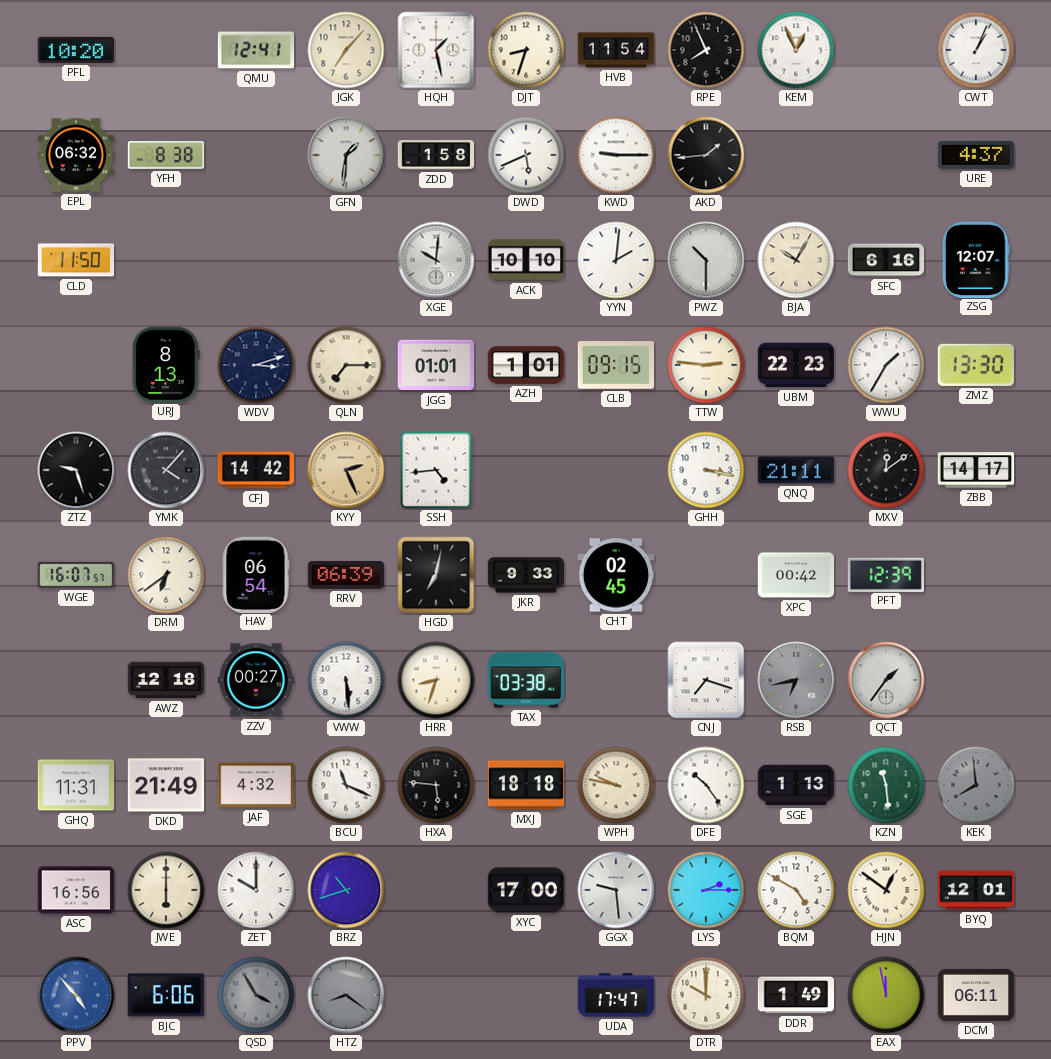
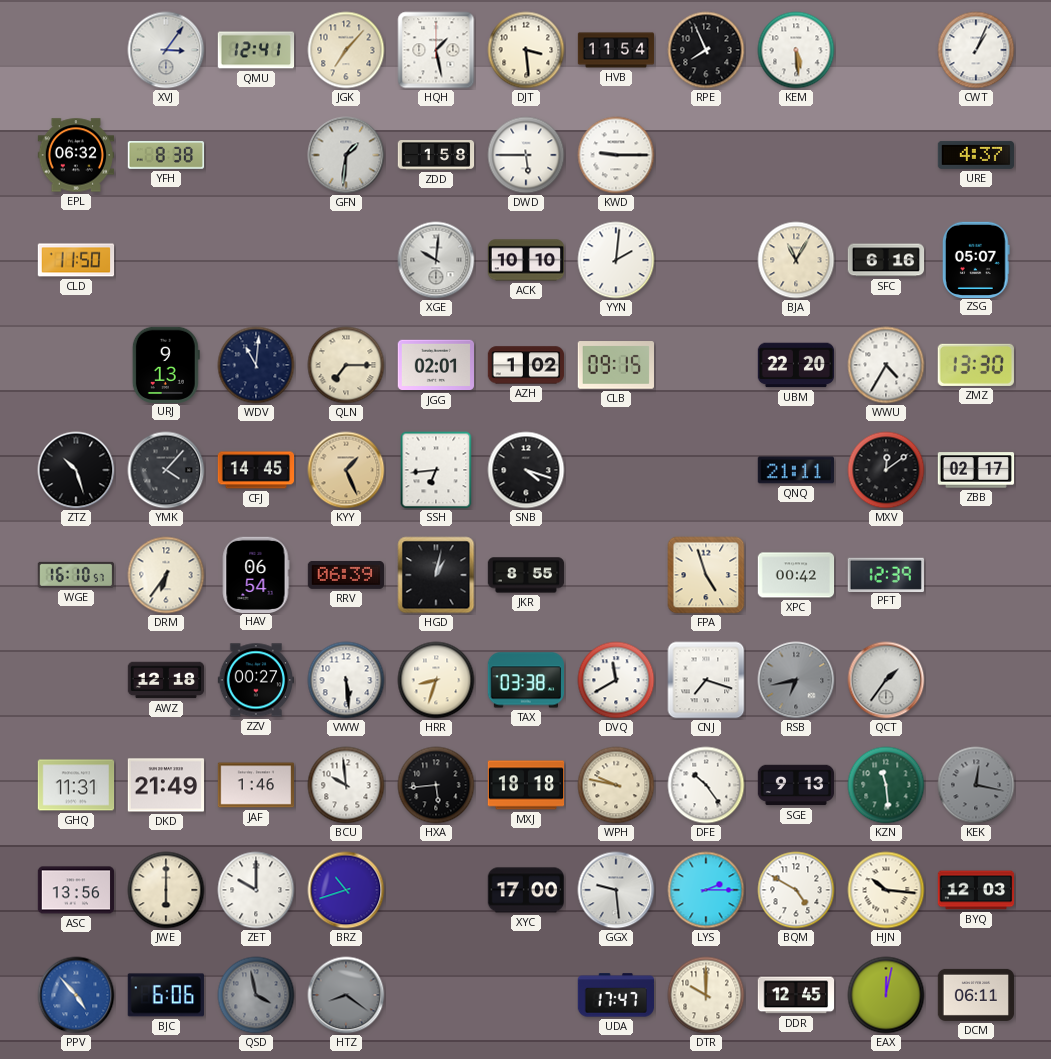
PFL: 10:20 -> none
XVJ: none -> 3:06
DJT: 8:33 -> 3:29
KEM: 12:56 -> 5:29
DWD: 5:41 -> 5:45
AKD: 1:44 -> none
PWZ: 10:30 -> none
BJA: 10:05 -> 11:05
ZSG: 12:07 -> 05:07
URJ: 8:13 -> 9:13
WDV: 3:12 -> 11:01
JGG: 01:01 -> 02:01
AZH: 1:01 -> 1:02
TTW: 2:46 -> none
UBM: 22:23 -> 22:20
WWU: 1:35 -> 4:35
ZTZ: 9:27 -> 10:27
CFJ: 14:42 -> 14:45
KYY: 2:26 -> 1:26
SSH: 4:44 -> 6:44
SNB: none -> 4:18
GHH: 3:17 -> none
ZBB: 14:17 -> 02:17
WGE: 16:07 -> 16:10
DRM: 6:39 -> 6:36
HGD: 7:02 -> 1:02
JKR: 9:33 -> 8:55
CHT: 02:45 -> none
FPA: none -> 4:57
DVQ: none -> 11:40
JAF: 4:32 -> 1:46
BCU: 11:19 -> 9:59
HXA: 5:46 -> 5:44
SGE: 1:13 -> 9:13
KEK: 7:59 -> 12:17
ASC: 16:56 -> 13:56
HJN: 12:51 -> 10:16
BYQ: 12:01 -> 12:03
QSD: 3:55 -> 3:58
DDR: 1:49 -> 12:45
EAX: 11:58 -> 12:02
